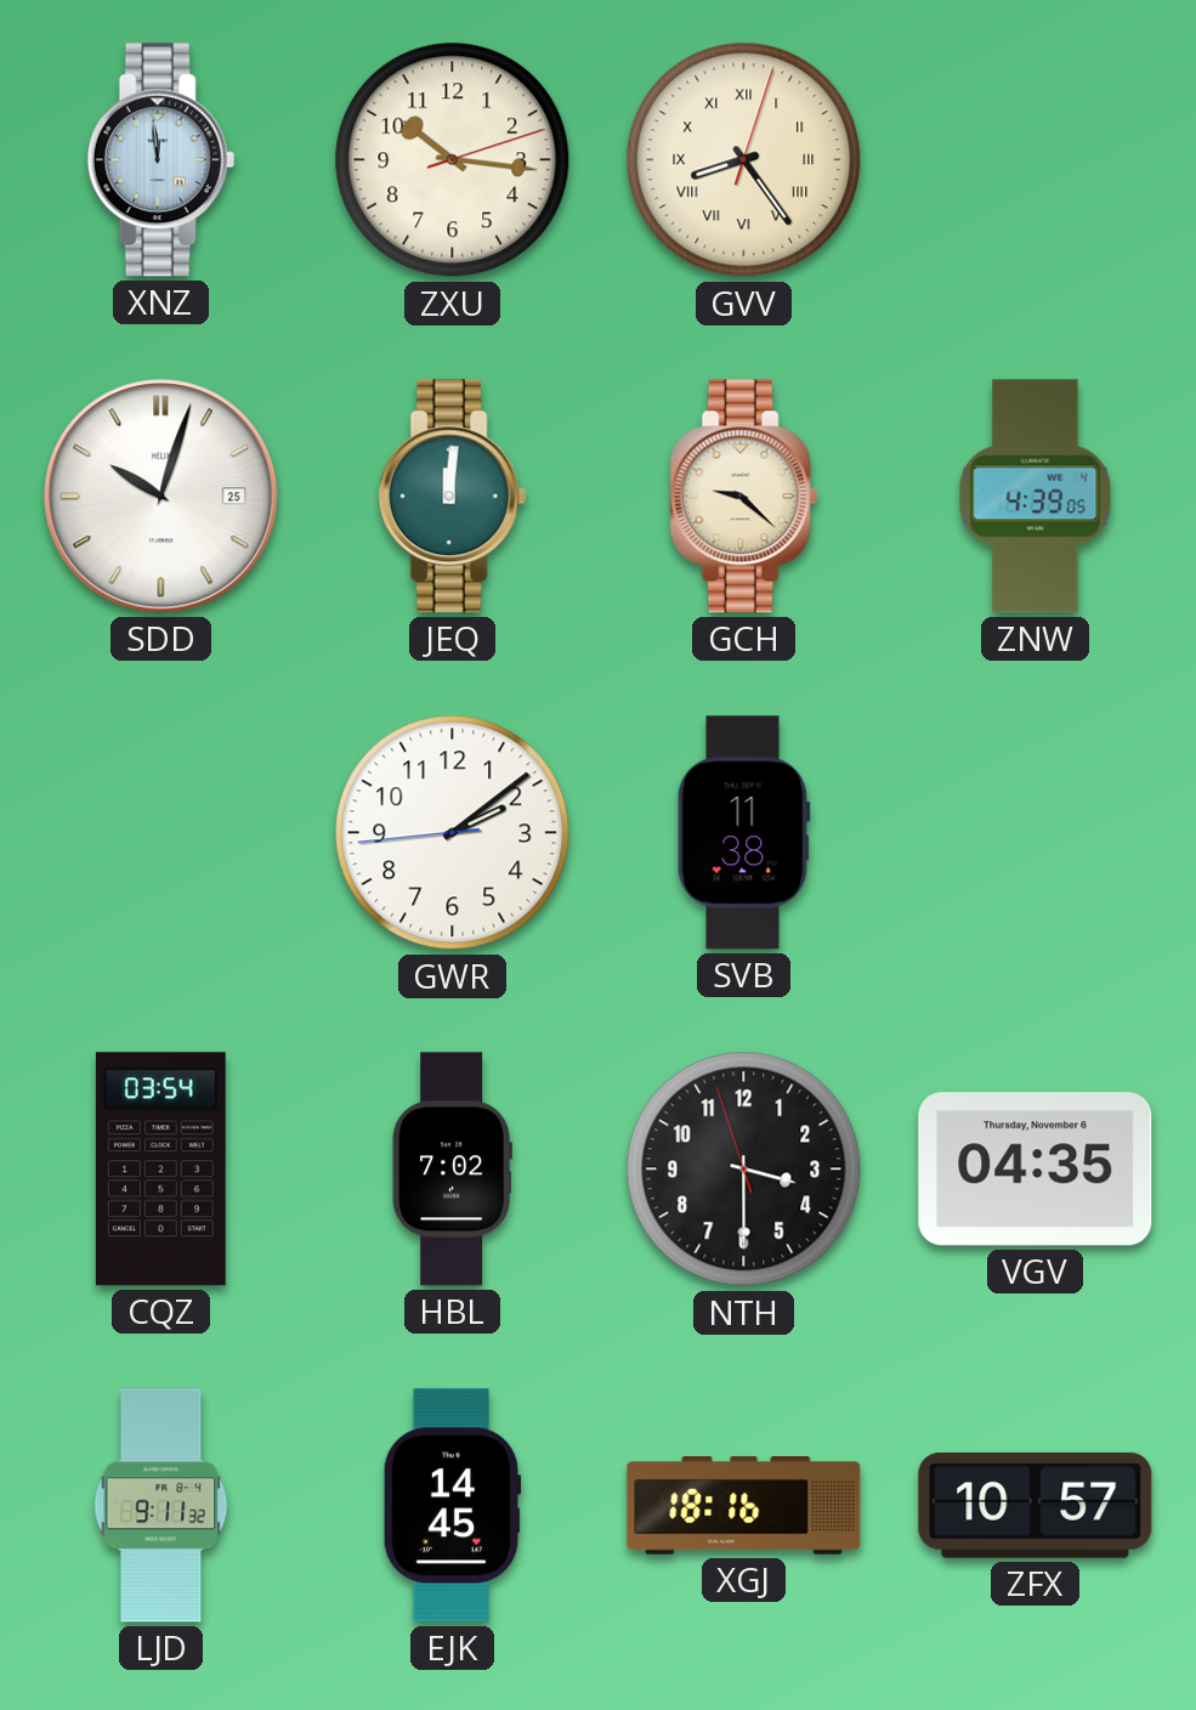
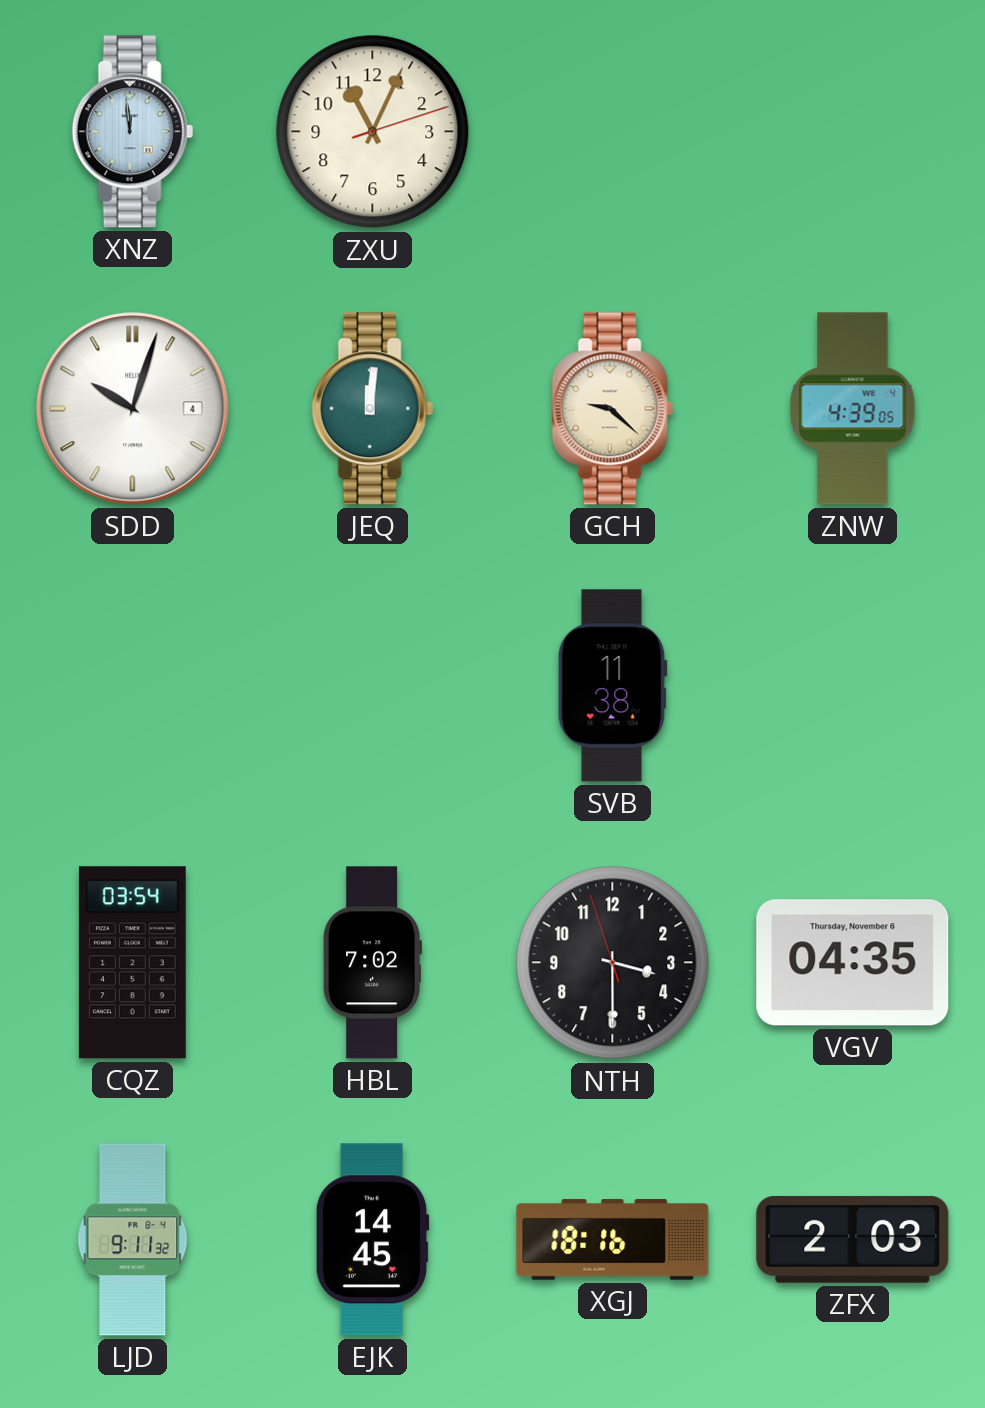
ZXU: 10:16 -> 11:04
GVV: 8:24 -> none
SDD date: 25 -> 4
GWR: 2:08 -> none
ZFX: 10:57 -> 2:03
